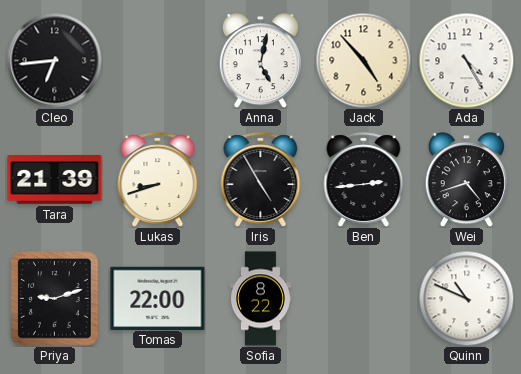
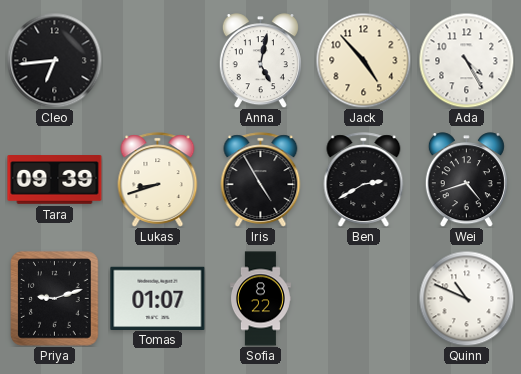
Tara: 21:39 -> 09:39
Ben: 2:44 -> 2:40
Tomas: 22:00 -> 01:07
